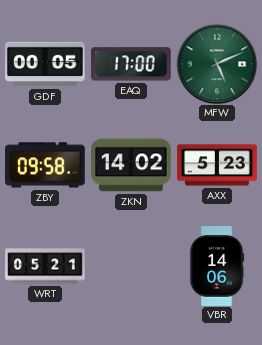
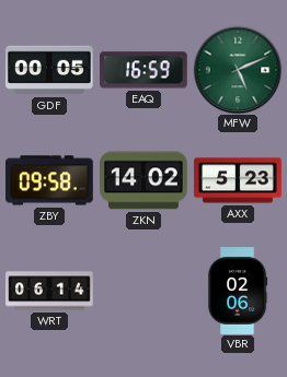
EAQ: 17:00 -> 16:59
WRT: 05:21 -> 06:14
VBR: 14:06 -> 02:06
